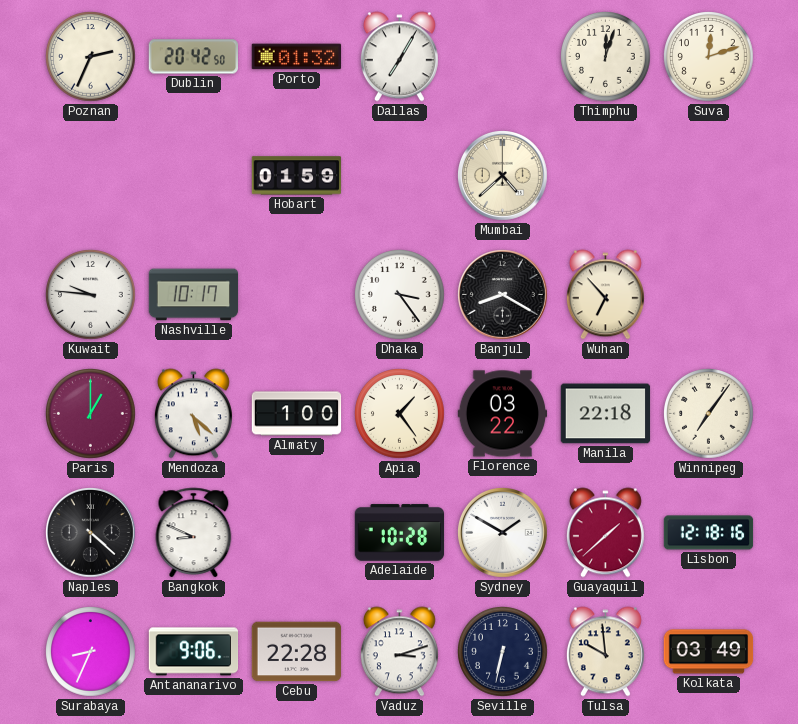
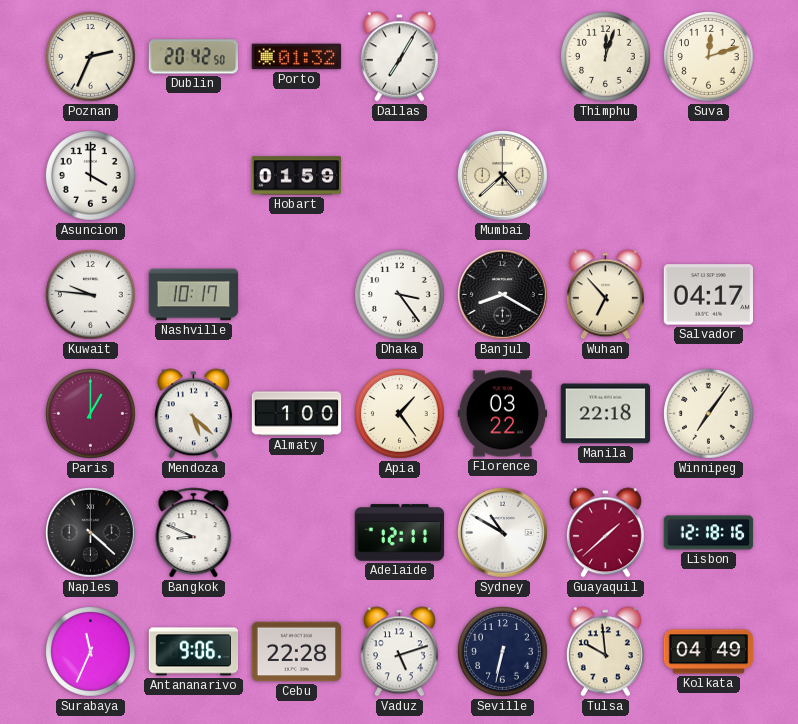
Asuncion: none -> 4:00
Salvador: none -> 04:17
Adelaide: 10:28 -> 12:11
Sydney: 1:50 -> 10:50
Surabaya: 8:34 -> 11:34
Vaduz: 3:12 -> 5:12
Kolkata: 03:49 -> 04:49
